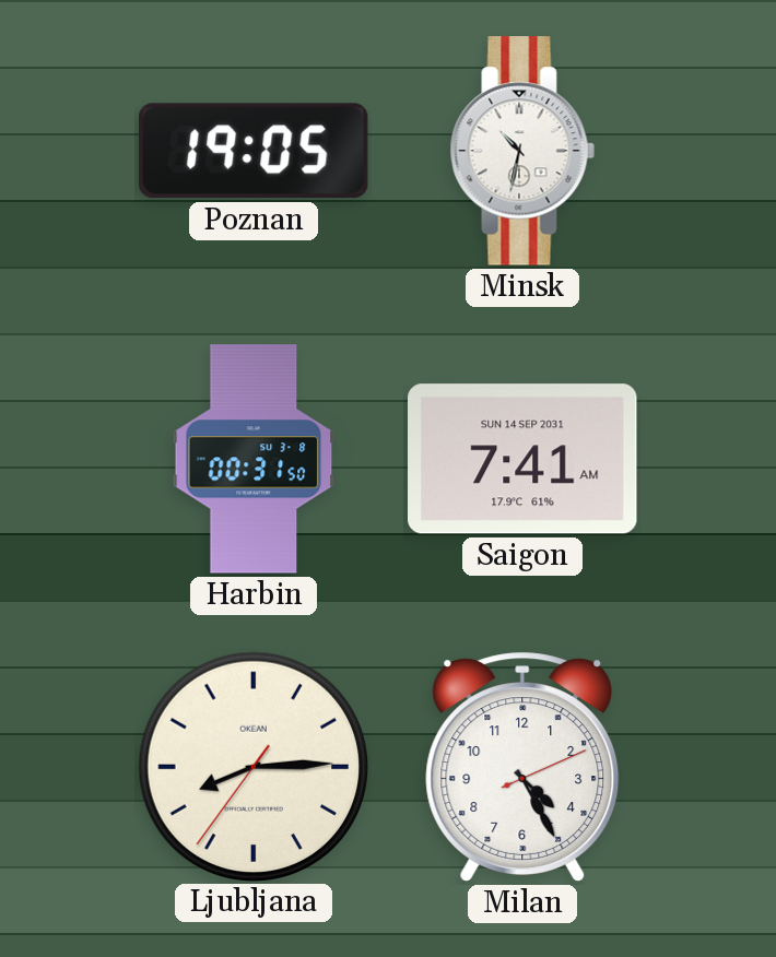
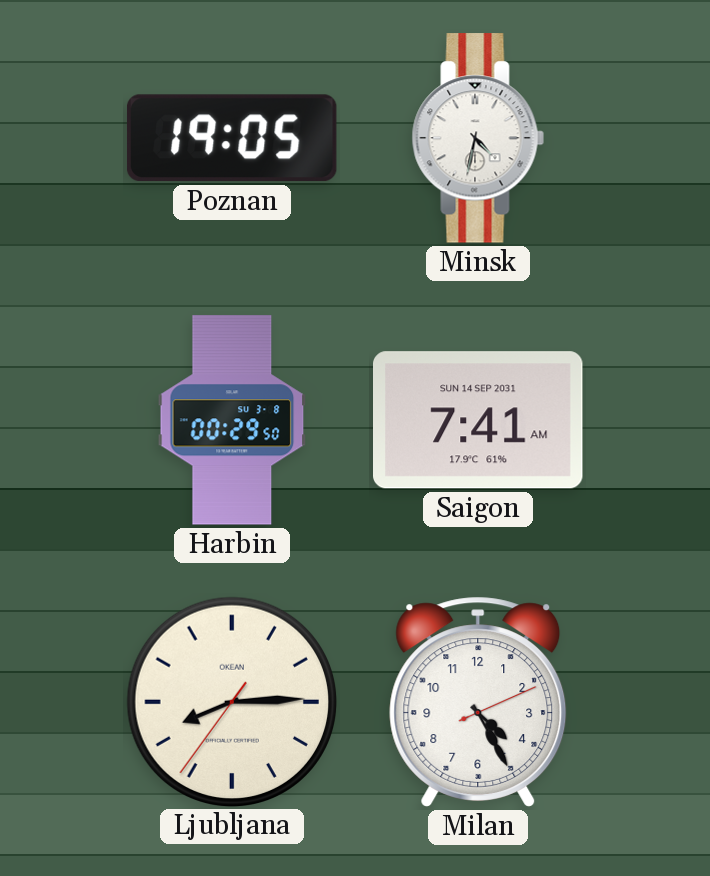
Minsk: 10:32 -> 4:32
Harbin: 00:31 -> 00:29
